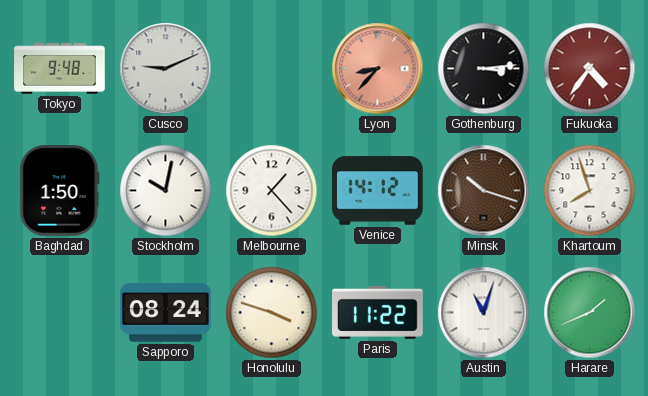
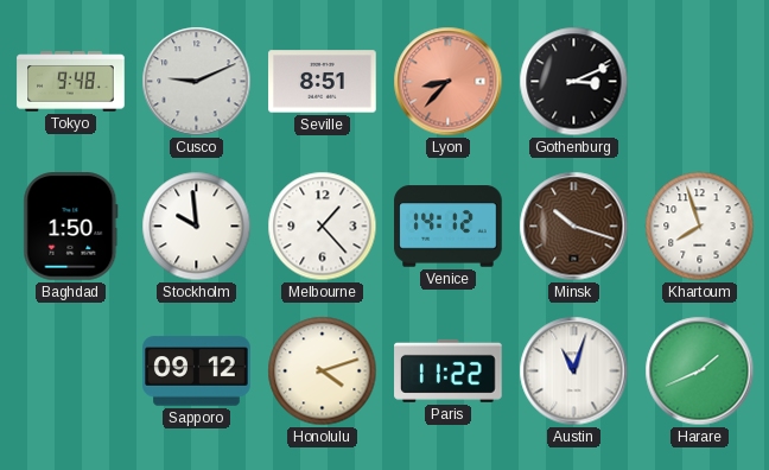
Seville: none -> 8:51
Gothenburg: 3:14 -> 3:11
Fukuoka: 4:36 -> none
Stockholm: 10:02 -> 9:59
Sapporo: 08:24 -> 09:12
Honolulu: 3:48 -> 4:12
